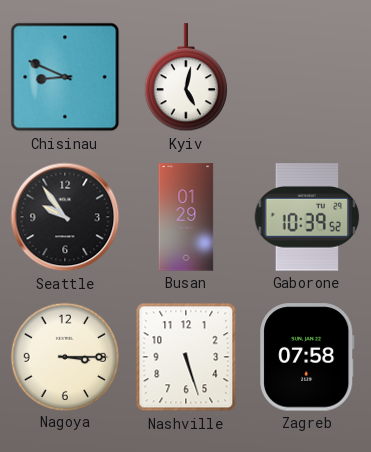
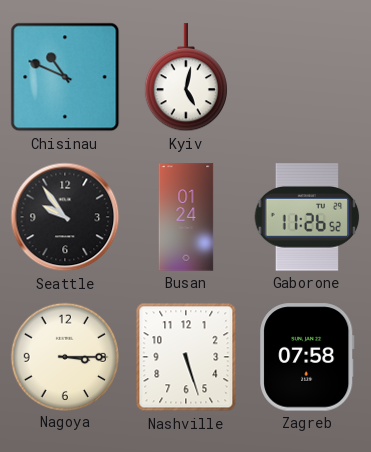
Chisinau: 8:49 -> 10:49
Busan: 01:29 -> 01:24
Gaborone: 10:39 -> 11:26
